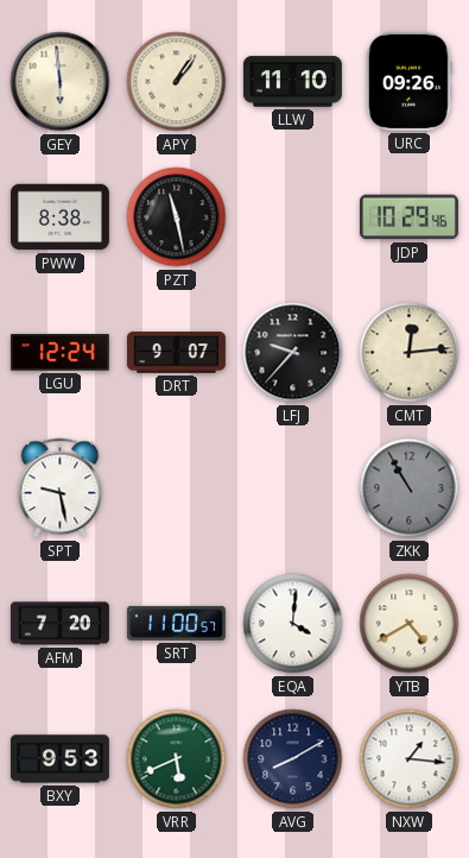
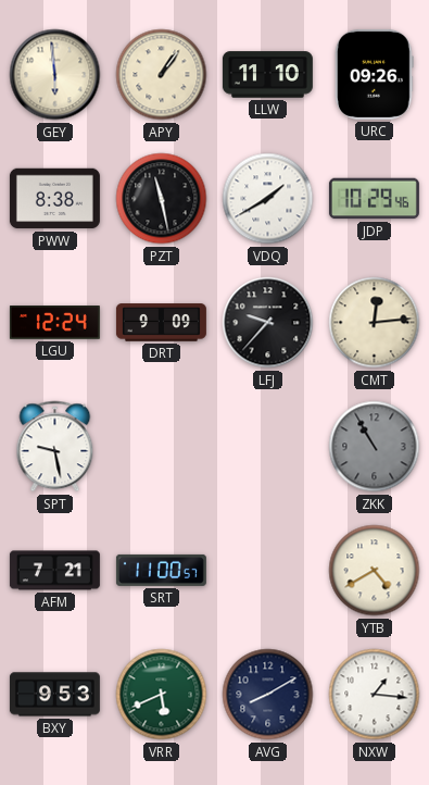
VDQ: none -> 1:40
DRT: 9:07 -> 9:09
AFM: 7:20 -> 7:21
EQA: 4:01 -> none
